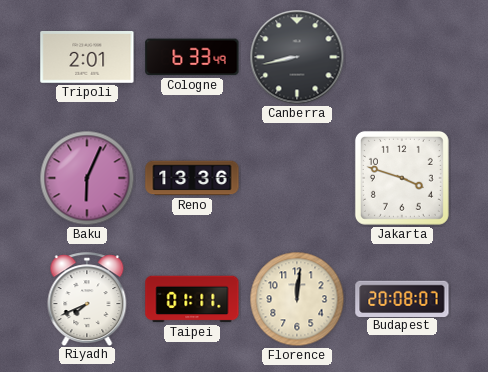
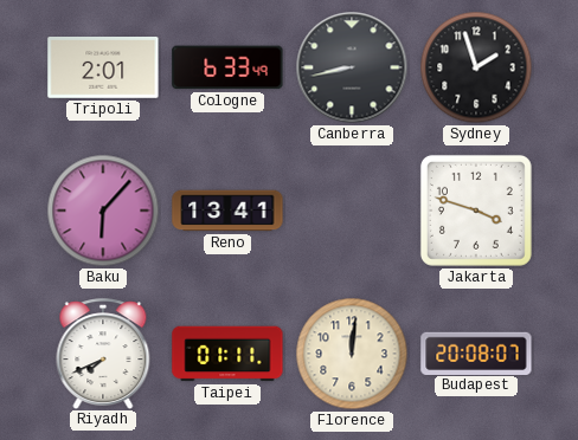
Sydney: none -> 1:57
Baku: 6:04 -> 6:07
Reno: 13:36 -> 13:41
